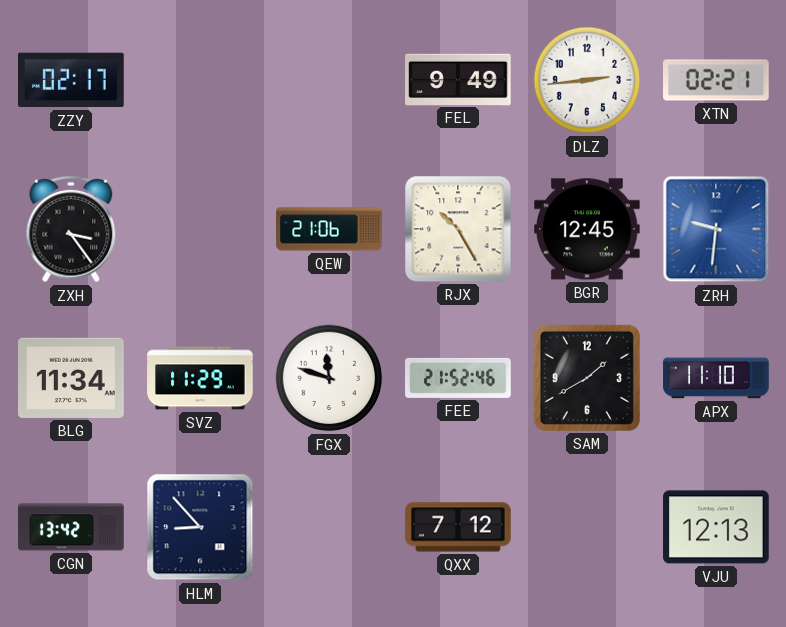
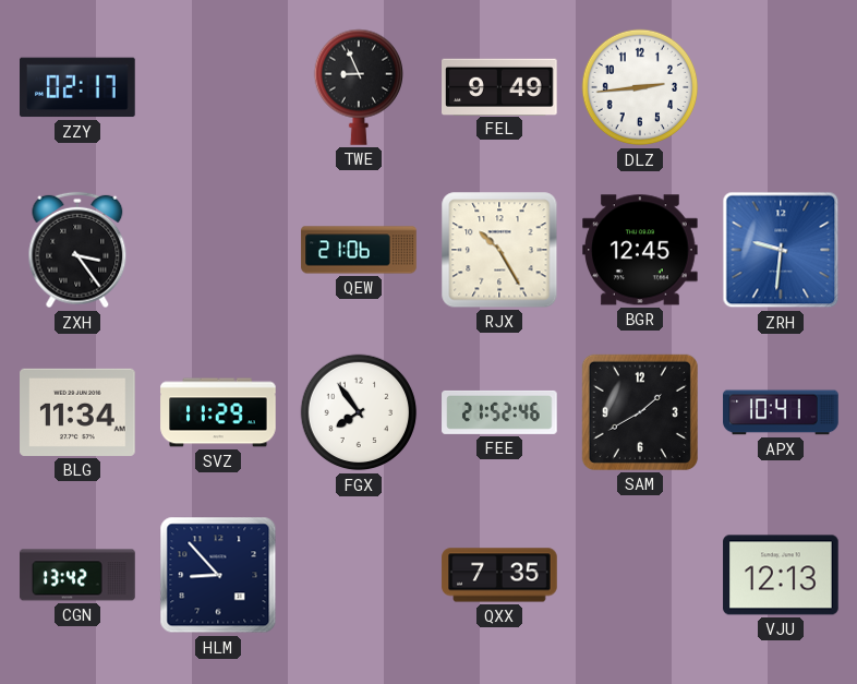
TWE: none -> 8:56
XTN: 02:21 -> none
FGX: 11:48 -> 7:54
APX: 11:10 -> 10:41
QXX: 7:12 -> 7:35
